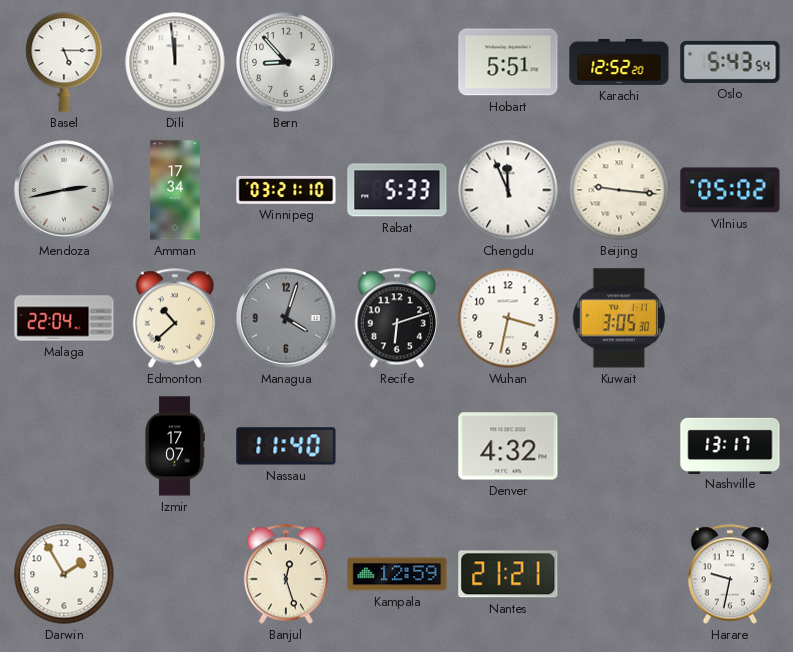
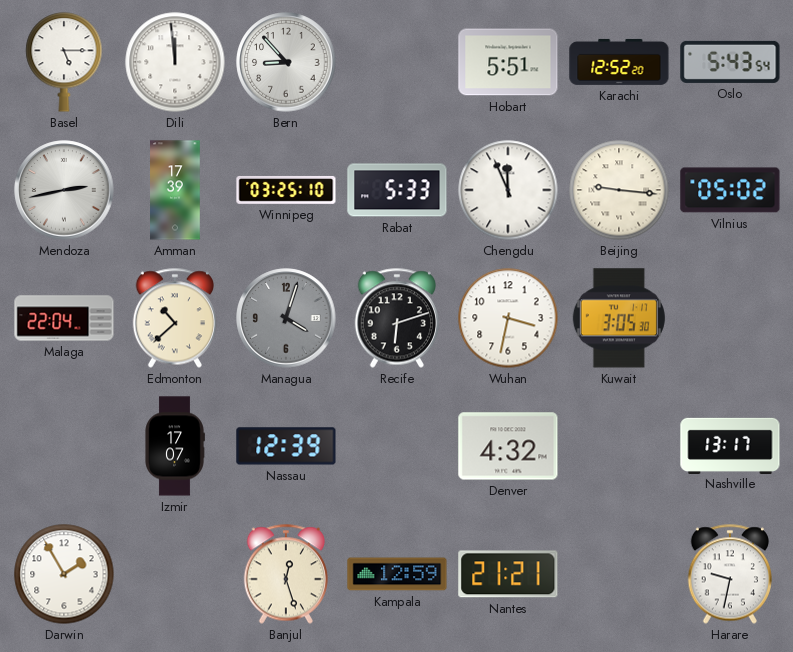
Amman: 17:34 -> 17:39
Winnipeg: 03:21 -> 03:25
Nassau: 11:40 -> 12:39
